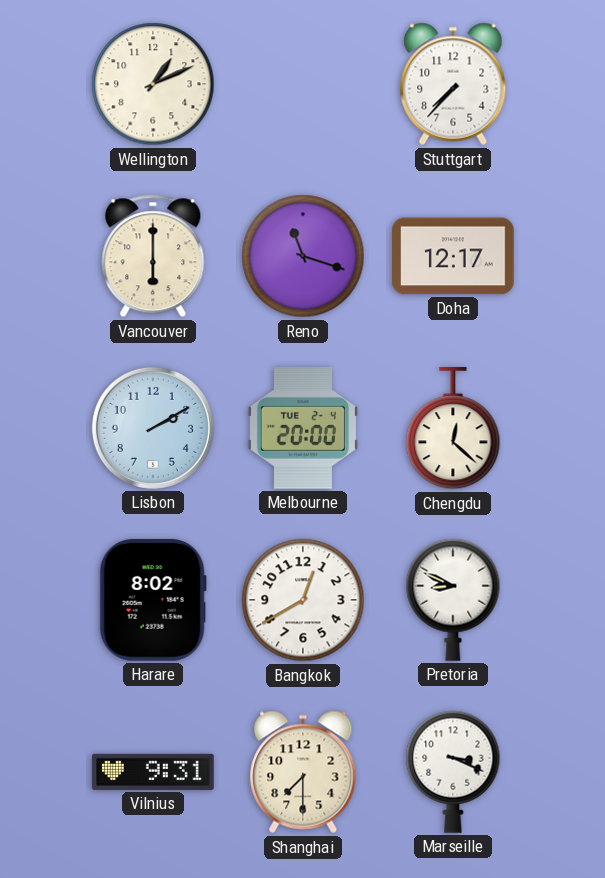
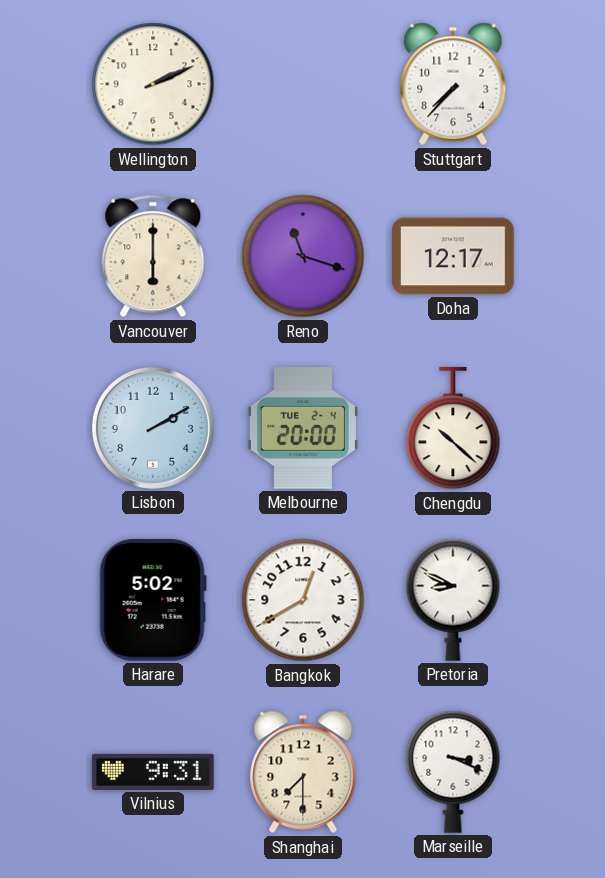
Wellington: 1:11 -> 2:11
Chengdu: 12:22 -> 10:22
Harare: 8:02 -> 5:02
